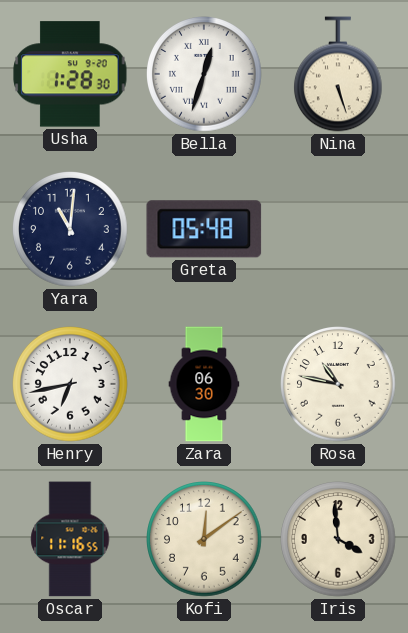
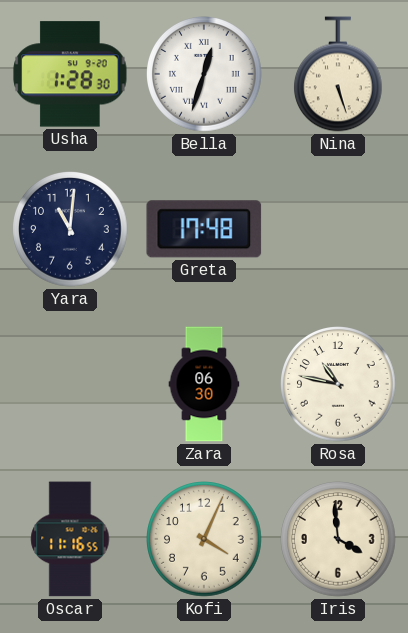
Greta: 05:48 -> 17:48
Henry: 6:43 -> none
Kofi: 12:09 -> 4:04
